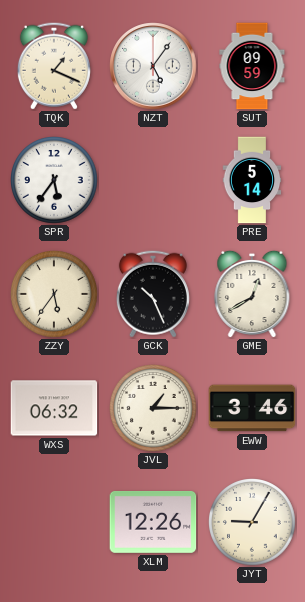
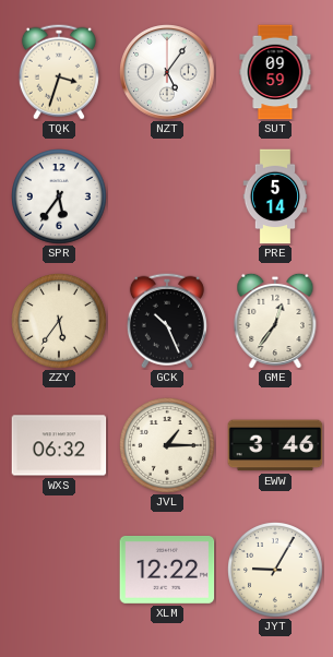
TQK: 1:19 -> 3:33
GME: 12:40 -> 12:36
XLM: 12:26 -> 12:22
